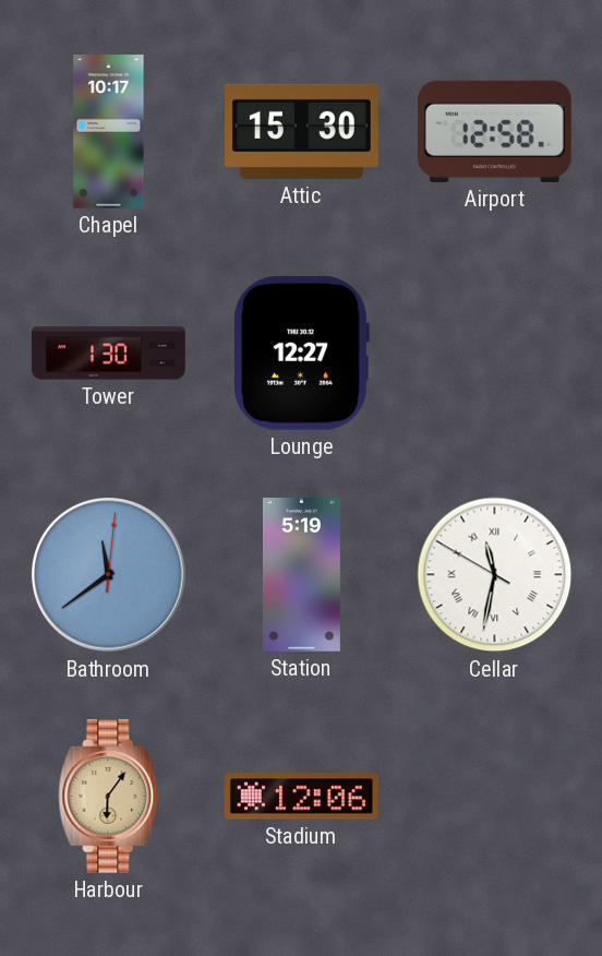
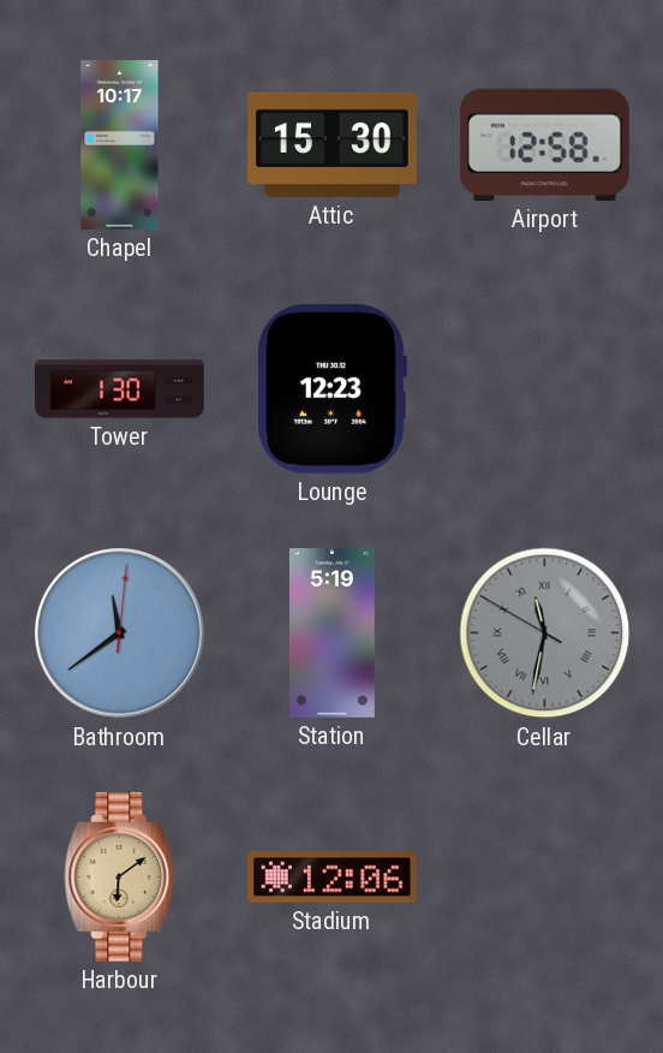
Lounge: 12:27 -> 12:23
Cellar dial: white -> grey
Harbour: 6:06 -> 6:09
